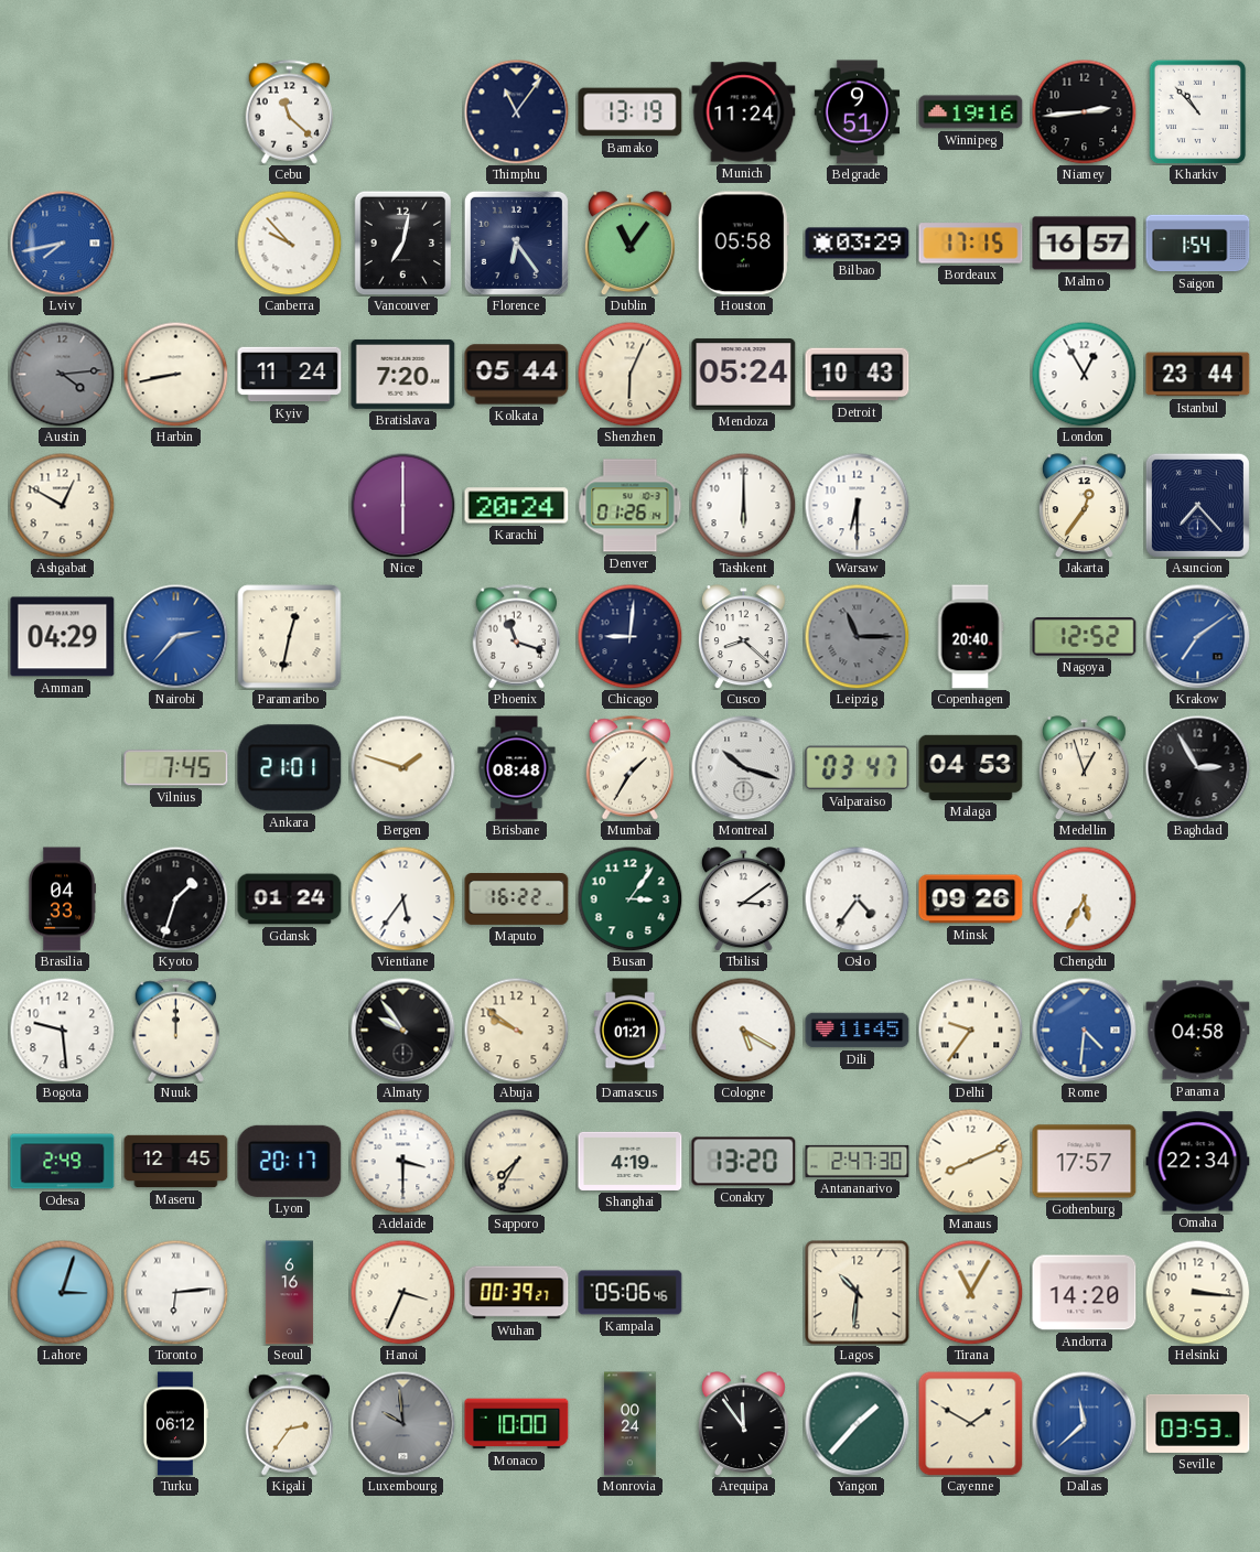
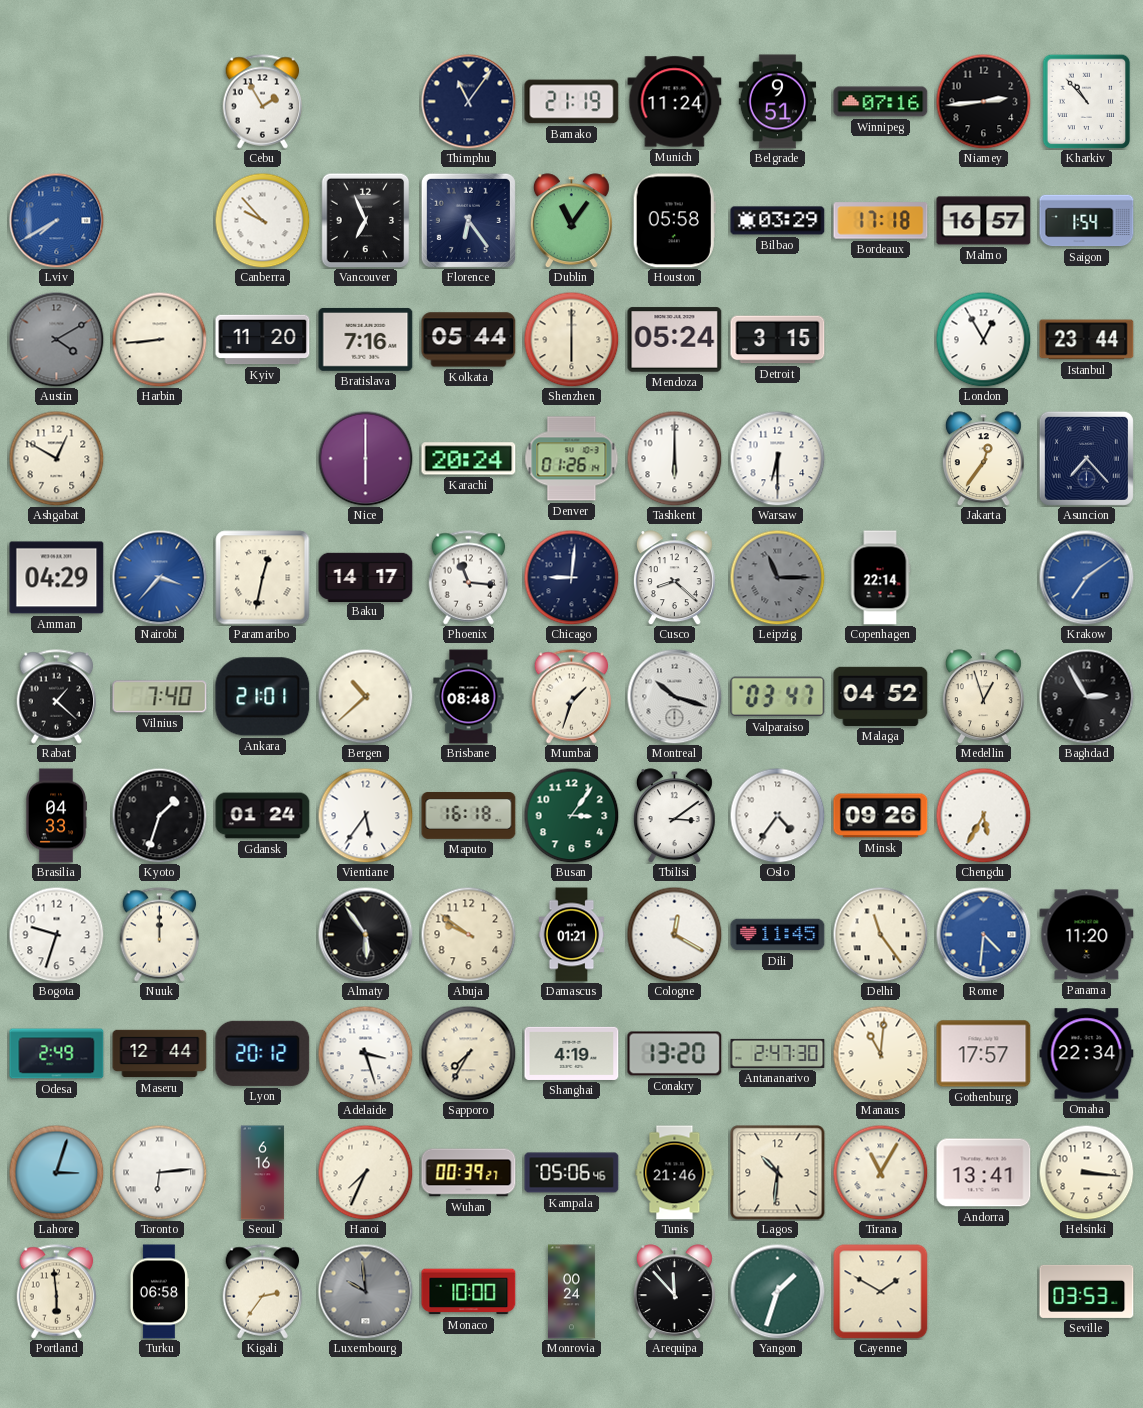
Cebu: 11:22 -> 1:55
Bamako: 13:19 -> 21:19
Winnipeg: 19:16 -> 07:16
Lviv: 7:43 -> 7:40
Vancouver: 7:02 -> 6:56
Bordeaux: 17:15 -> 17:18
Austin: 4:14 -> 4:10
Harbin: 8:43 -> 8:44
Kyiv: 11:24 -> 11:20
Bratislava: 7:20 -> 7:16
Shenzhen: 6:04 -> 6:00
Detroit: 10:43 -> 3:15
Nairobi: 2:37 -> 3:37
Baku: none -> 14:17
Phoenix: 11:18 -> 11:16
Copenhagen: 20:40 -> 22:14
Nagoya: 12:52 -> none
Rabat: none -> 1:22
Vilnius: 7:45 -> 7:40
Bergen: 1:48 -> 10:38
Mumbai: 1:35 -> 1:33
Malaga: 04:53 -> 04:52
Maputo: 16:22 -> 16:18
Bogota: 9:29 -> 9:33
Almaty: 9:54 -> 5:54
Cologne: 5:20 -> 12:20
Delhi: 9:36 -> 11:24
Panama: 04:58 -> 11:20
Maseru: 12:45 -> 12:44
Lyon: 20:17 -> 20:12
Adelaide: 3:30 -> 3:27
Manaus: 8:11 -> 11:01
Hanoi: 3:34 -> 7:34
Tunis: none -> 21:46
Andorra: 14:20 -> 13:41
Portland: none -> 5:59
Turku: 06:12 -> 06:58
Arequipa: 11:54 -> 11:53
Yangon: 1:37 -> 1:33
Dallas: 11:38 -> none
